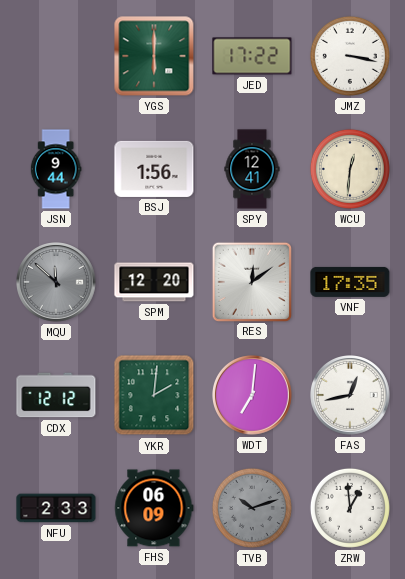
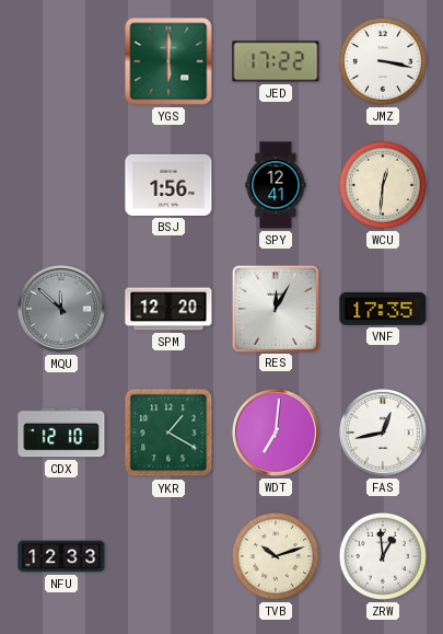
JSN: 9:44 -> none
RES: 12:09 -> 12:05
CDX: 12:12 -> 12:10
YKR: 2:01 -> 1:20
NFU: 2:33 -> 12:33
FHS: 06:09 -> none
TVB dial: grey -> cream
